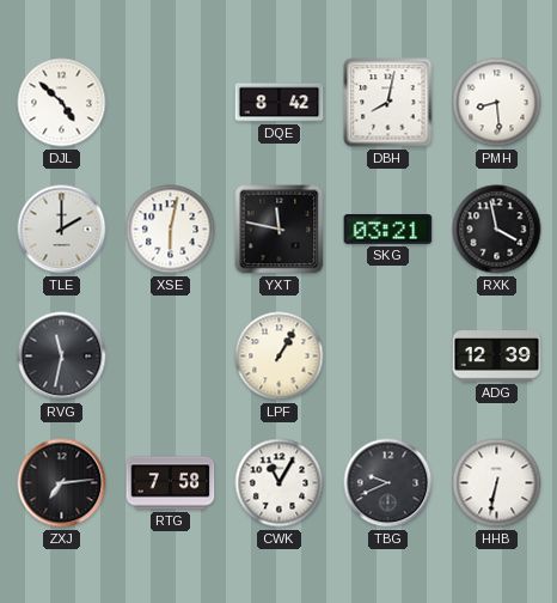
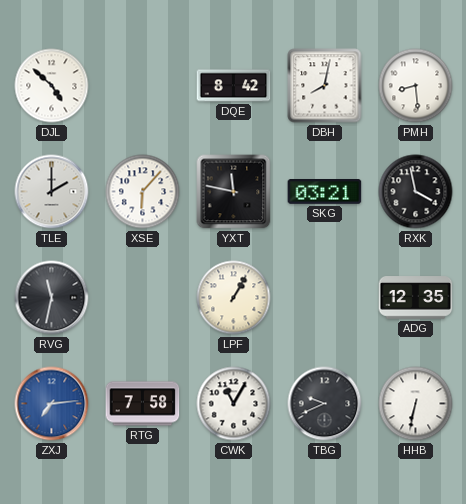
XSE: 6:02 -> 6:07
ADG: 12:39 -> 12:35
ZXJ dial: black -> blue
